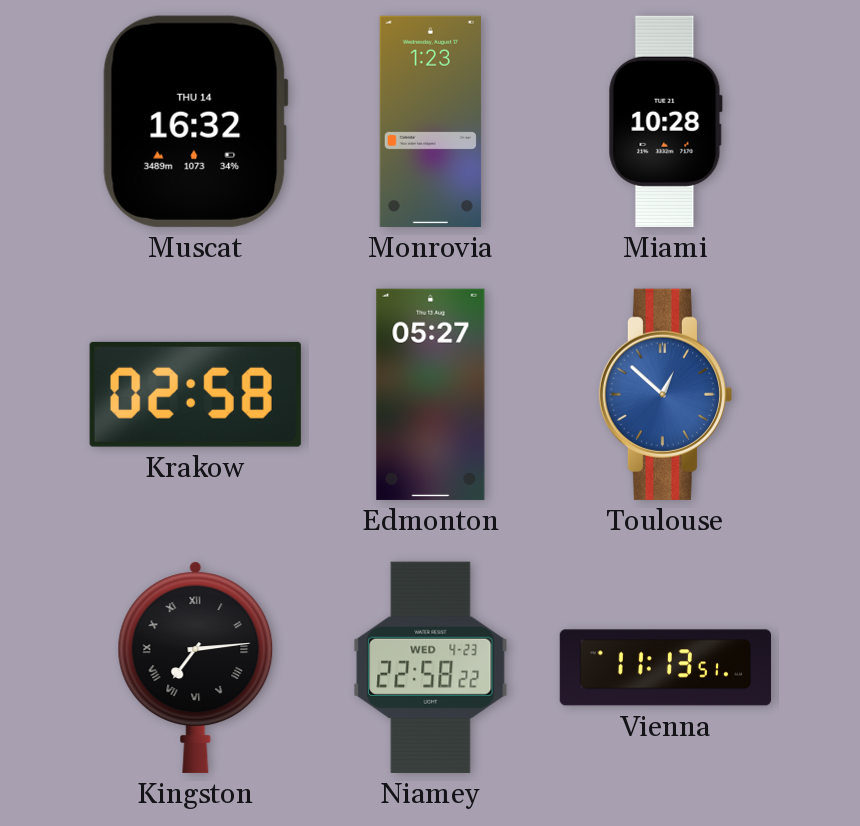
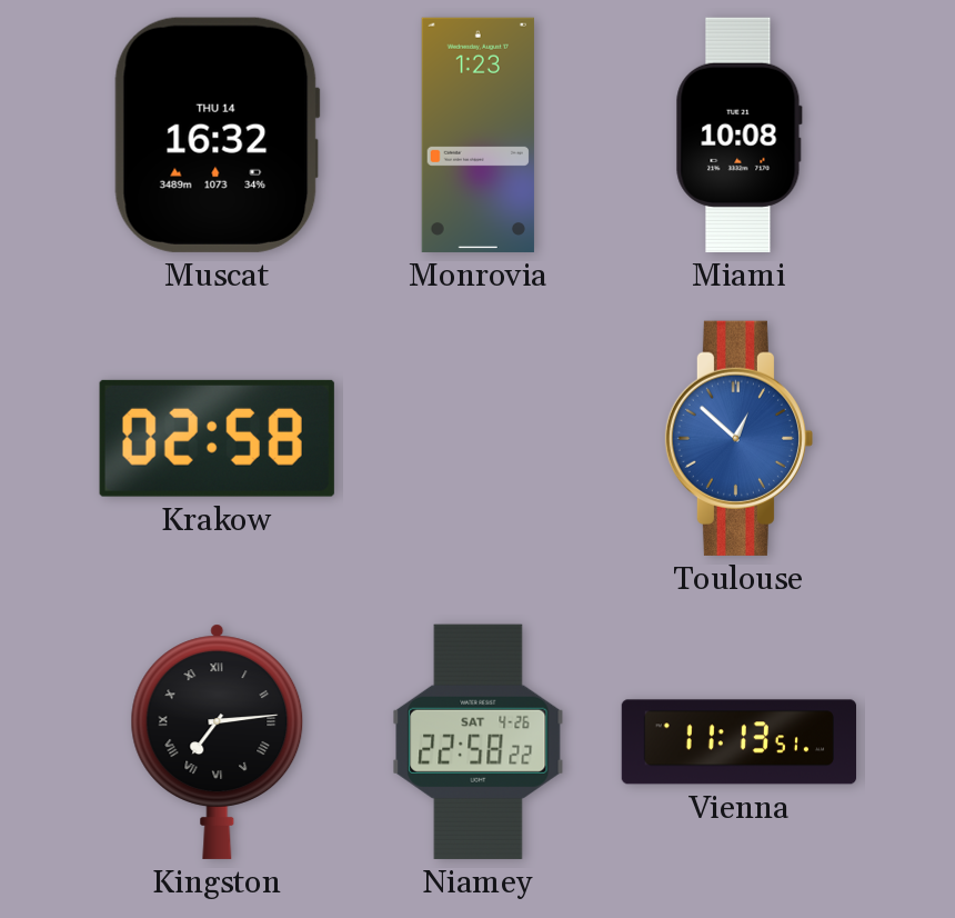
Miami: 10:28 -> 10:08
Edmonton: 05:27 -> none
Niamey date: WED 4-23 -> SAT 4-26
